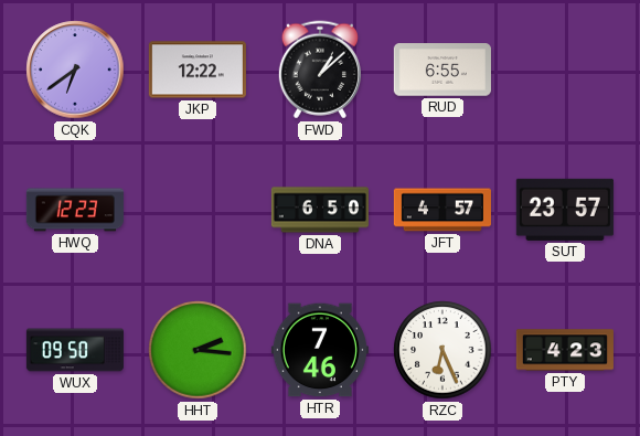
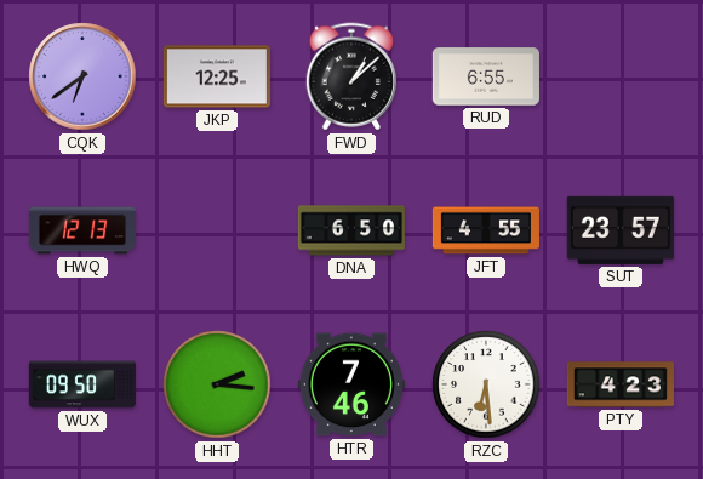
JKP: 12:22 -> 12:25
HWQ: 12:23 -> 12:13
JFT: 4:57 -> 4:55
RZC: 6:26 -> 6:29
